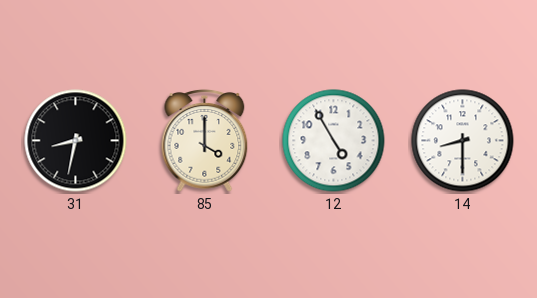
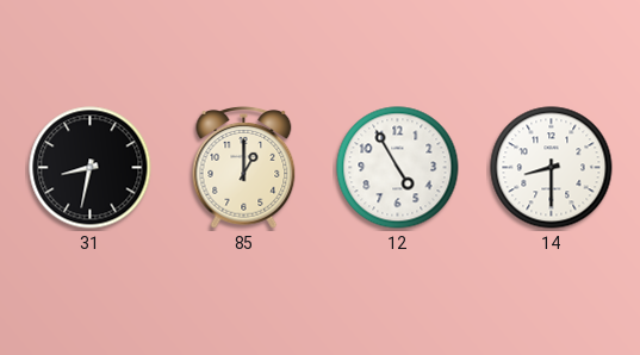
85: 4:00 -> 1:00
